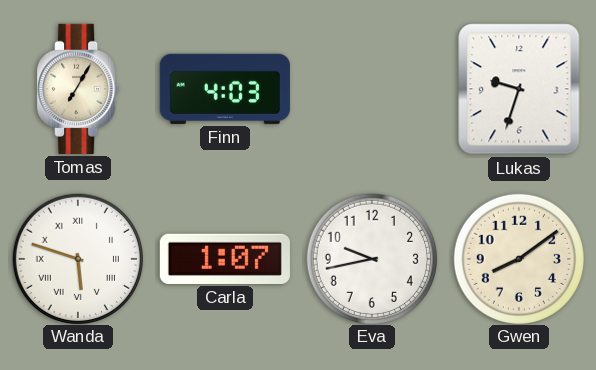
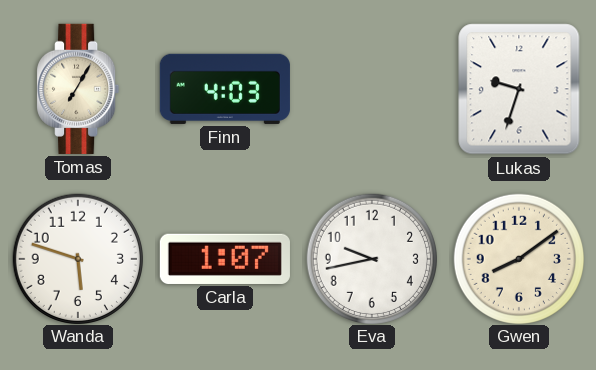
Wanda numerals: Roman -> Arabic
